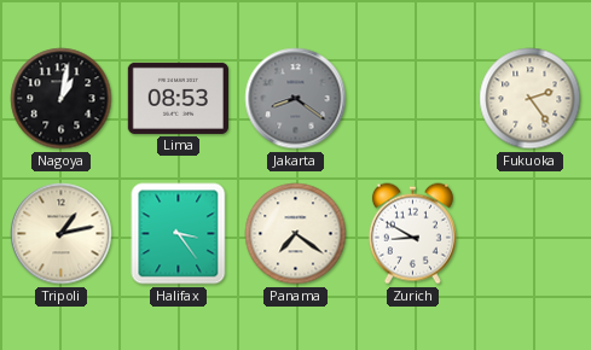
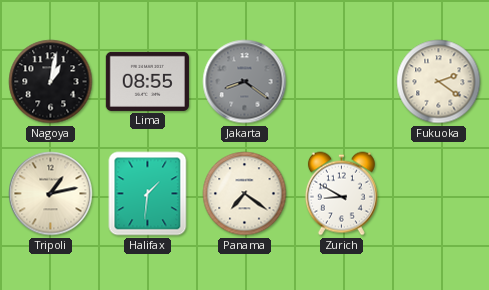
Lima: 08:53 -> 08:55
Fukuoka: 2:24 -> 2:21
Halifax: 3:24 -> 1:31
